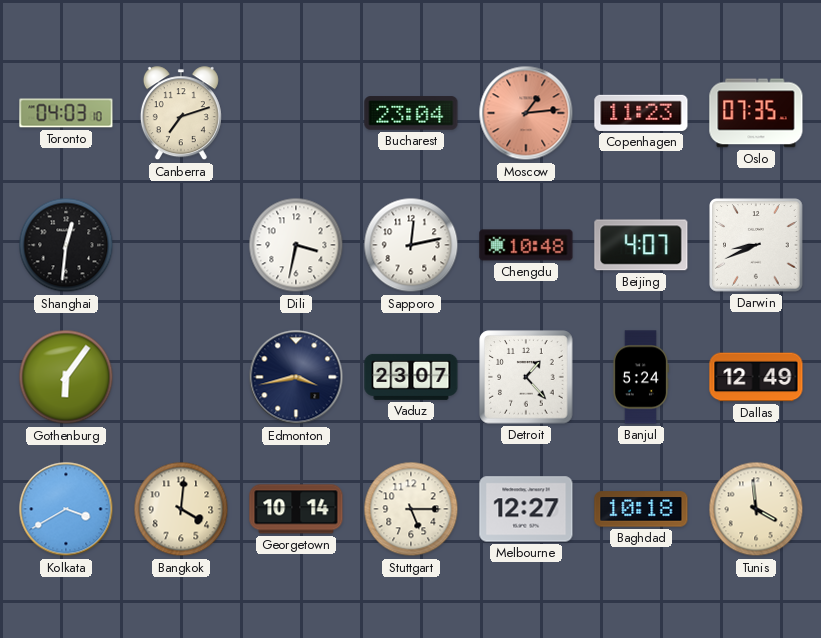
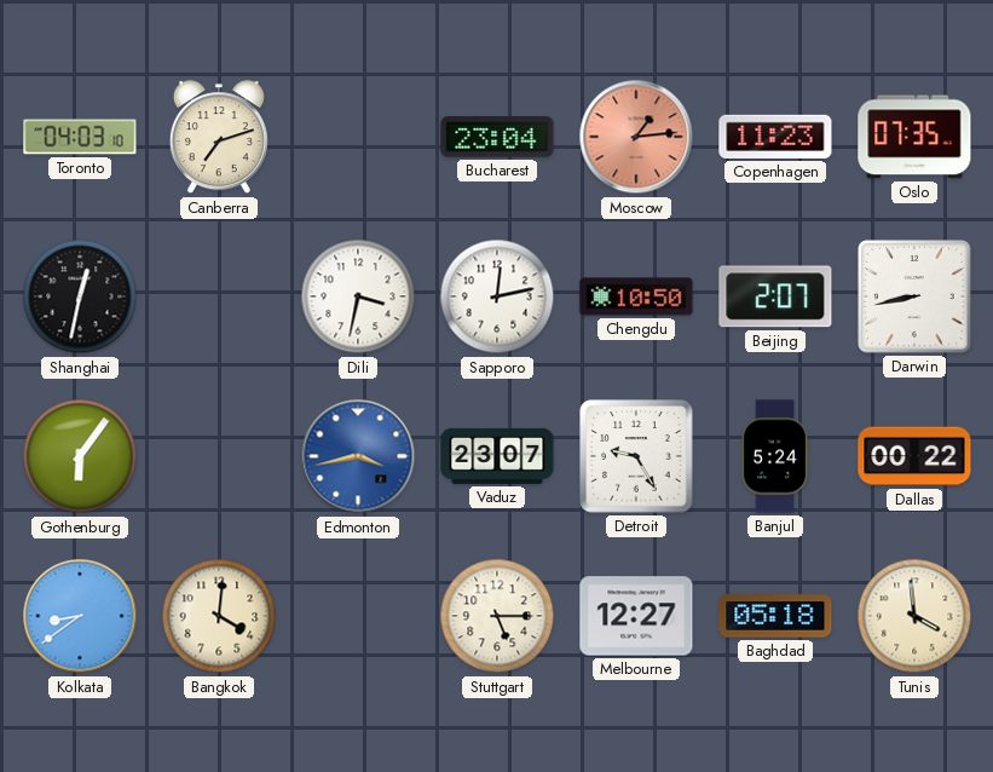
Shanghai: 12:31 -> 12:32
Chengdu: 10:48 -> 10:50
Beijing: 4:07 -> 2:07
Darwin: 8:41 -> 8:43
Edmonton dial: navy -> blue
Detroit: 1:23 -> 9:25
Dallas: 12:49 -> 00:22
Kolkata: 3:40 -> 8:39
Georgetown: 10:14 -> none
Baghdad: 10:18 -> 05:18
